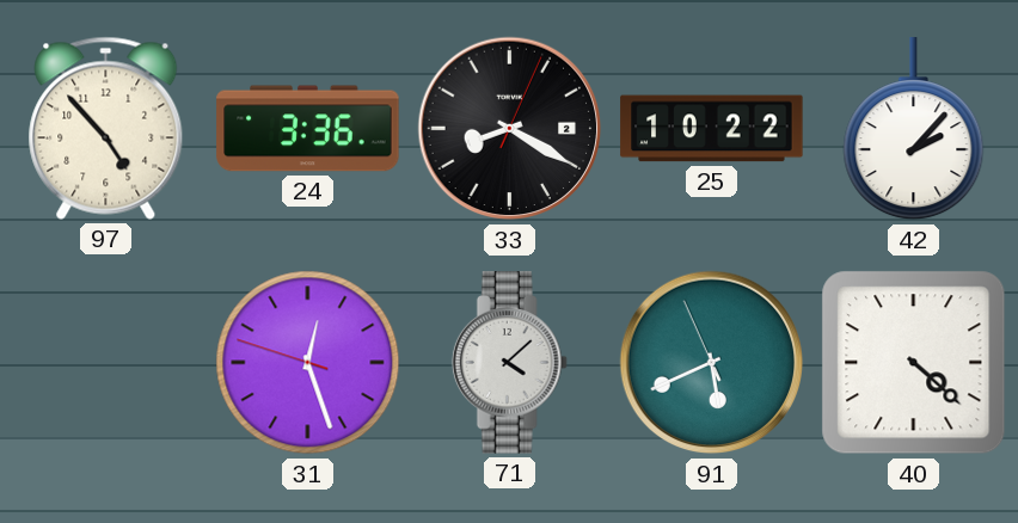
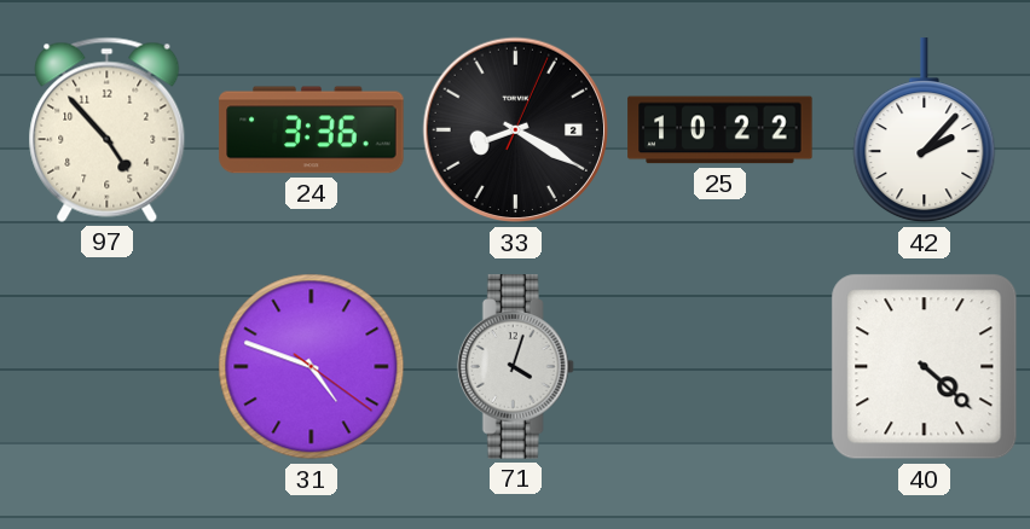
31: 12:26 -> 4:48
71: 4:08 -> 4:03
91: 5:40 -> none
